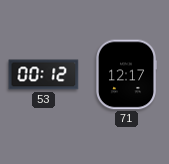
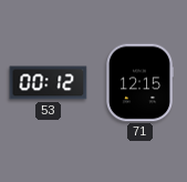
71: 12:17 -> 12:15
